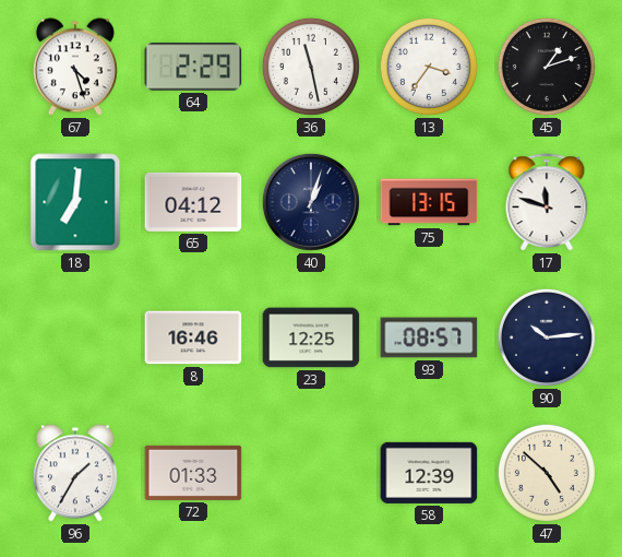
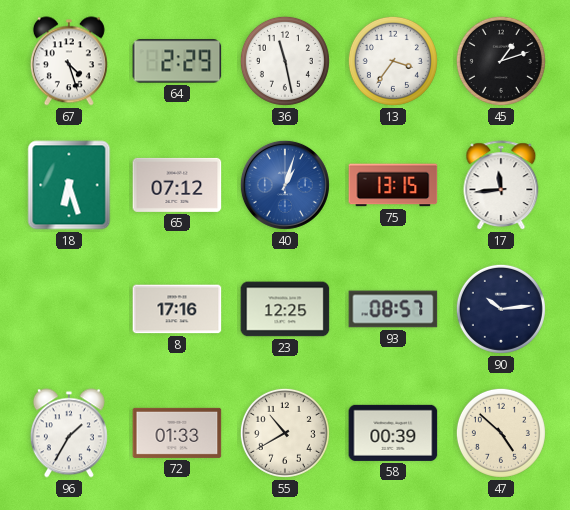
18: 7:01 -> 6:27
65: 04:12 -> 07:12
40 dial: navy -> blue
17: 11:48 -> 11:44
8: 16:46 -> 17:16
55: none -> 10:40
58: 12:39 -> 00:39
